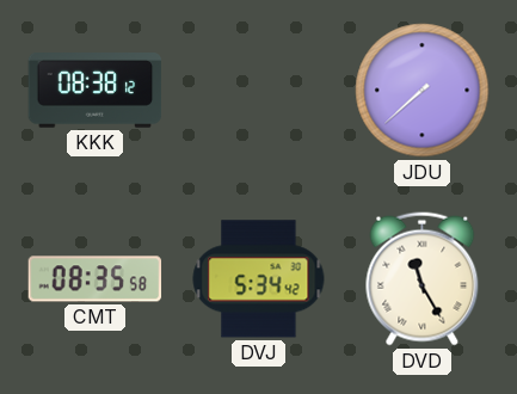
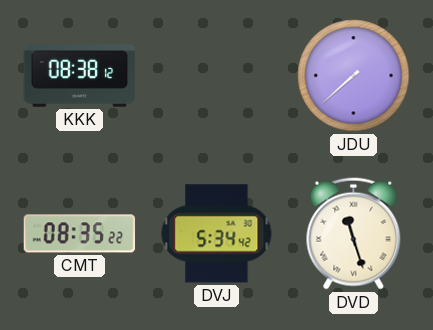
CMT: 08:35:58 -> 08:35:22
DVD: 11:25 -> 11:27
